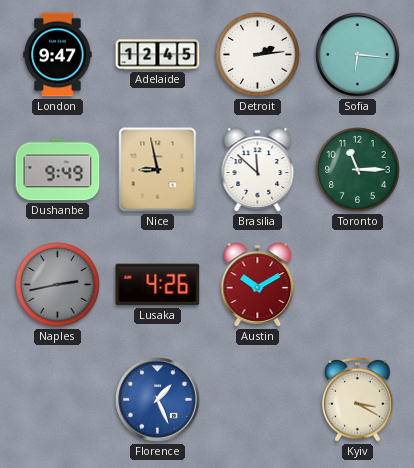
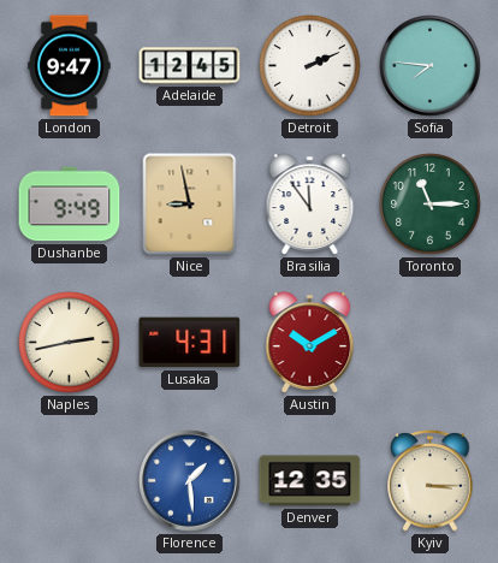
Detroit: 2:14 -> 2:11
Sofia: 6:16 -> 7:46
Brasilia: 11:52 -> 11:54
Naples dial: grey -> cream
Lusaka: 4:26 -> 4:31
Florence: 1:26 -> 1:29
Denver: none -> 12:35
Kyiv: 3:20 -> 3:15
